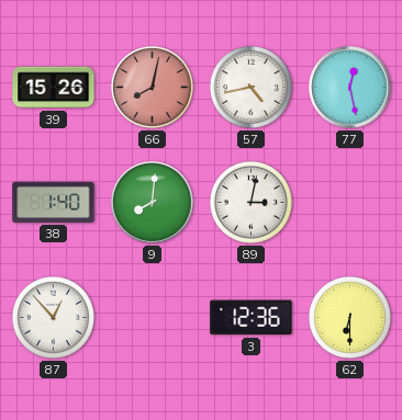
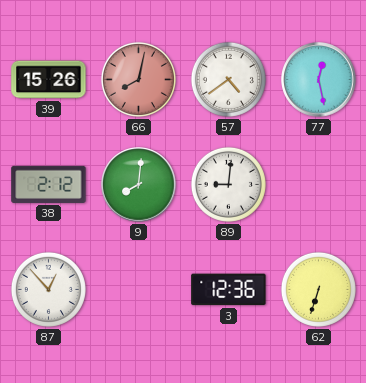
57: 4:43 -> 4:39
38: 1:40 -> 2:12
89: 3:02 -> 9:01
62: 6:30 -> 6:33
